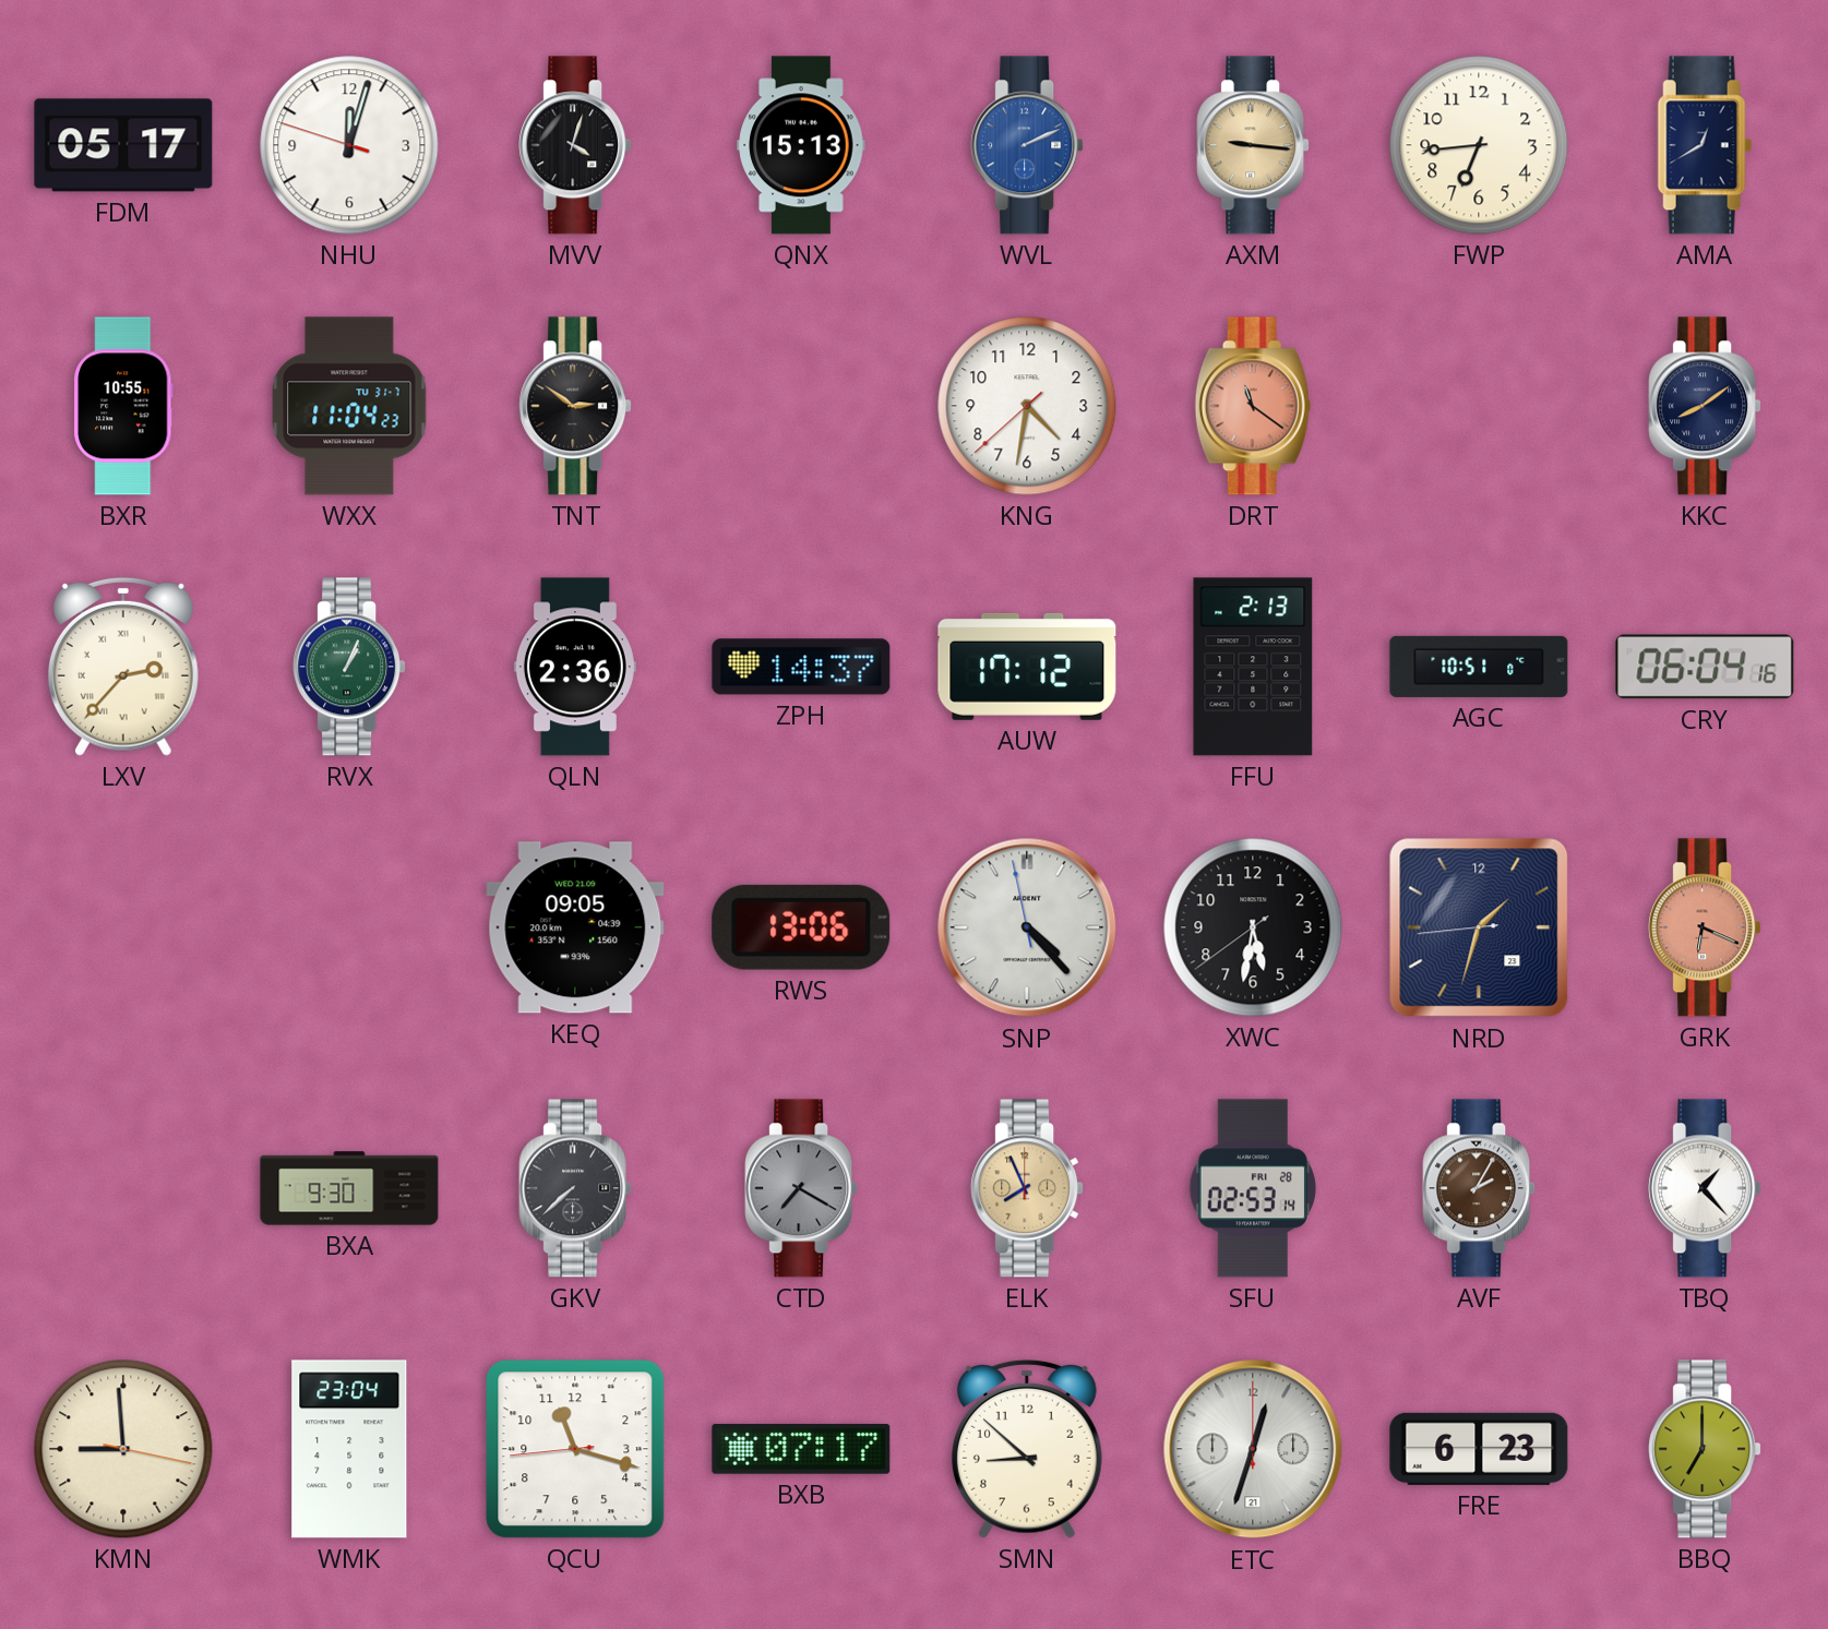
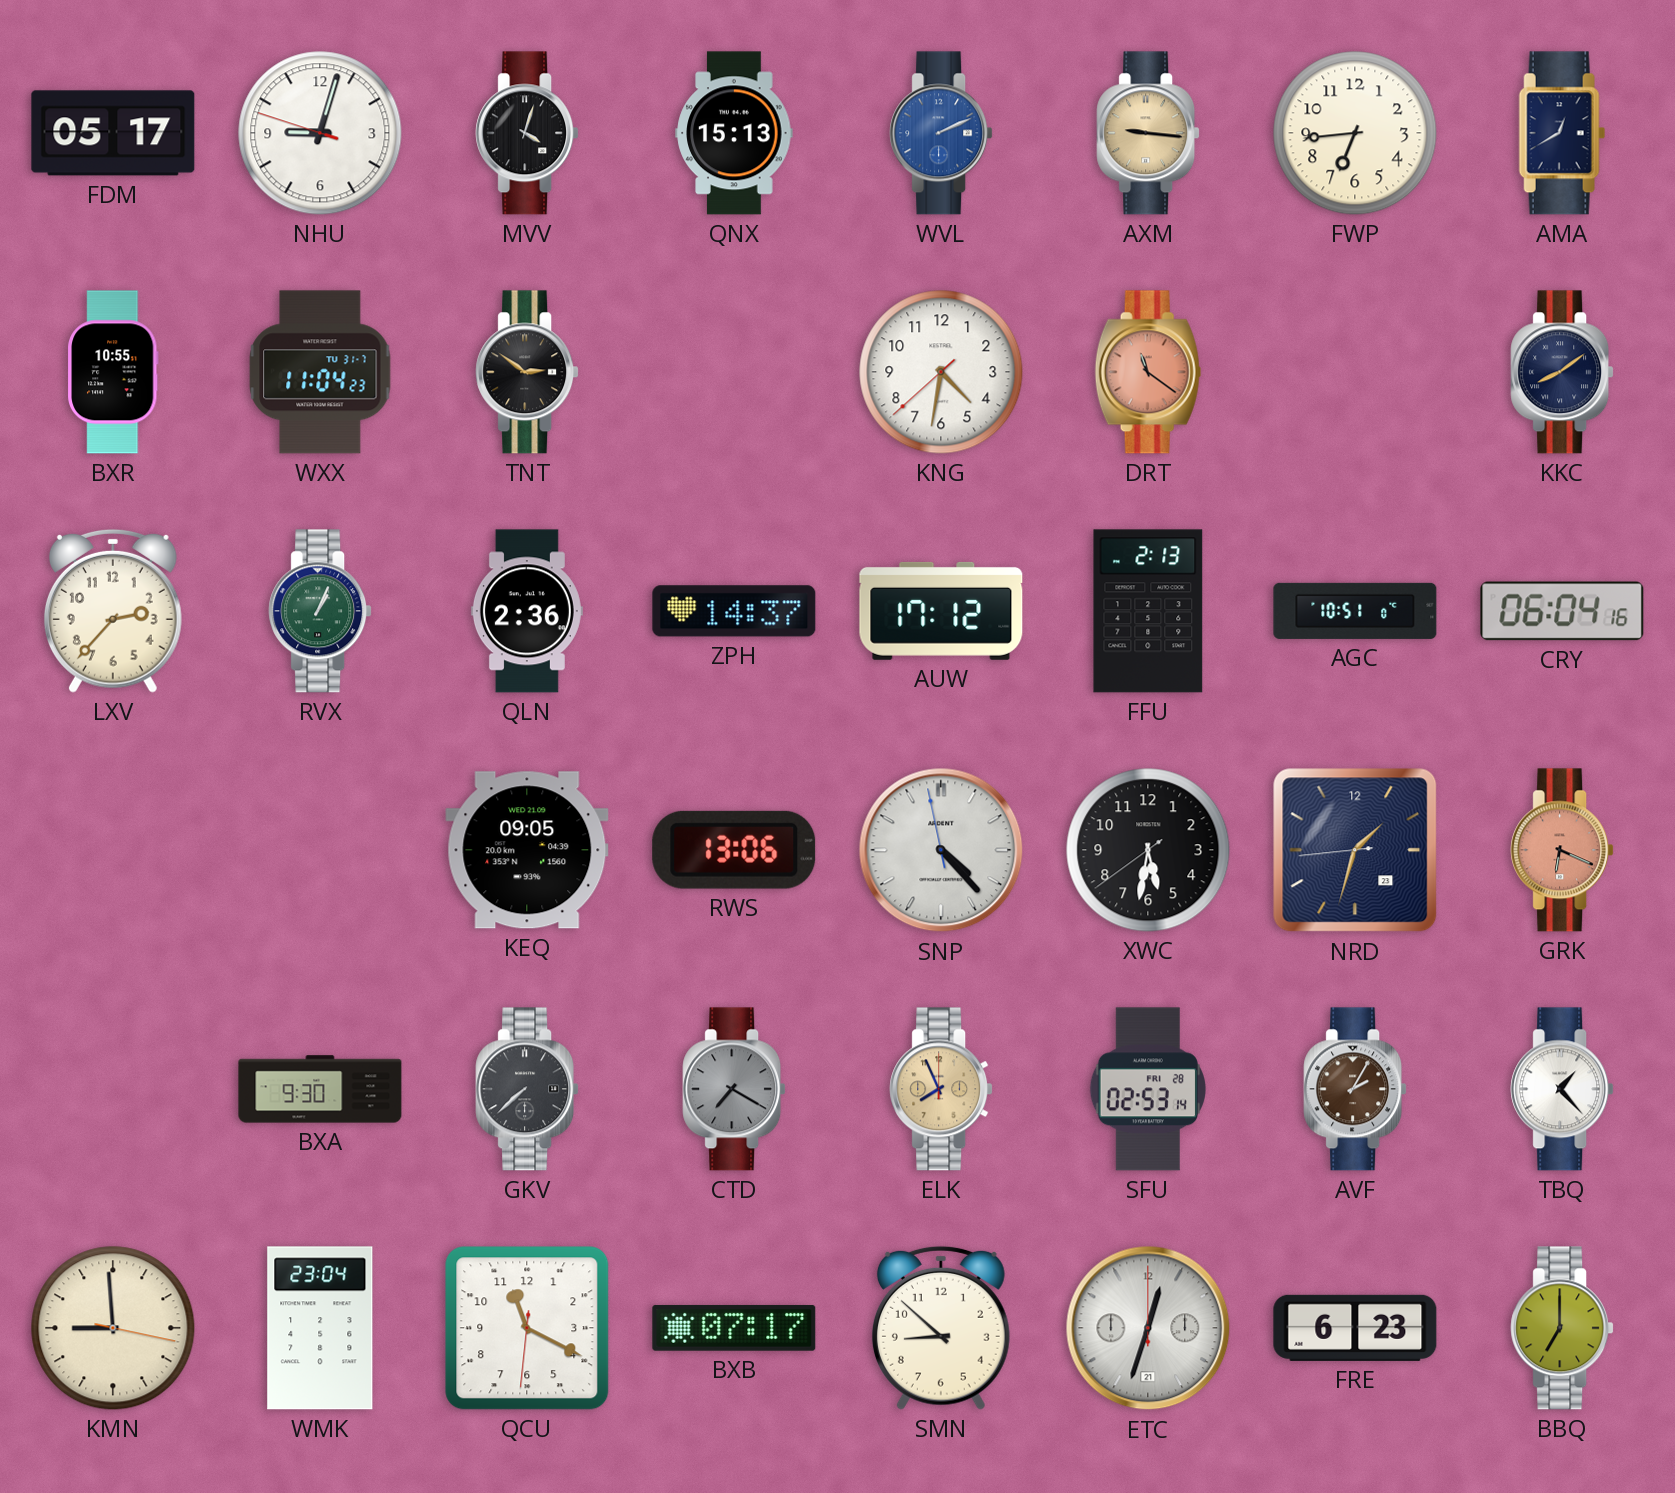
NHU: 12:02 -> 9:02
LXV numerals: Roman -> Arabic
QCU: 11:17 -> 11:19
